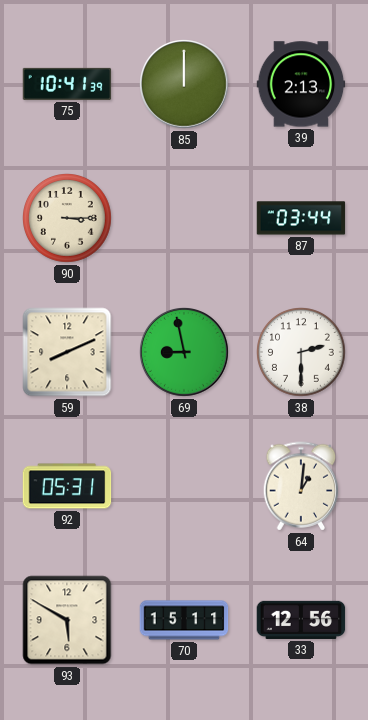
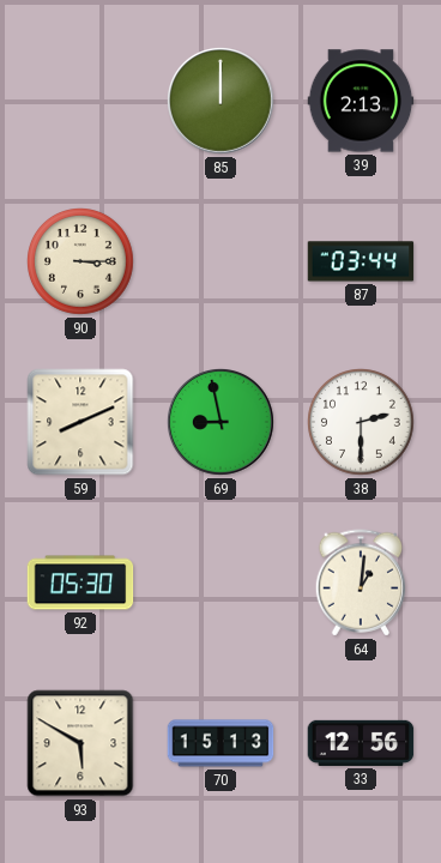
75: 10:41 -> none
92: 05:31 -> 05:30
70: 15:11 -> 15:13
